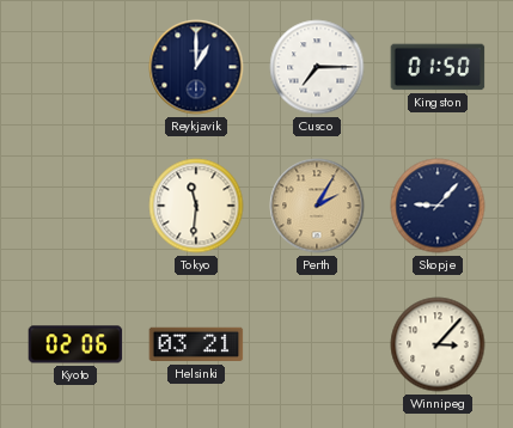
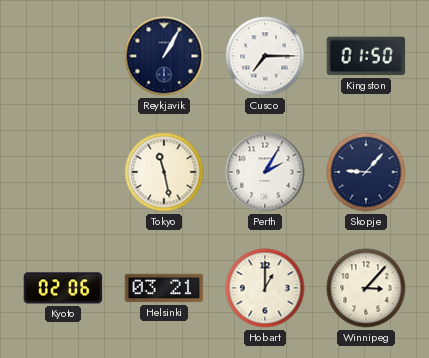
Reykjavik: 1:00 -> 1:05
Tokyo: 11:31 -> 11:28
Perth dial: champagne -> white
Hobart: none -> 1:00
